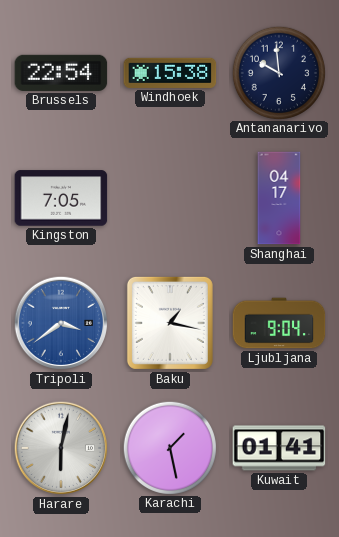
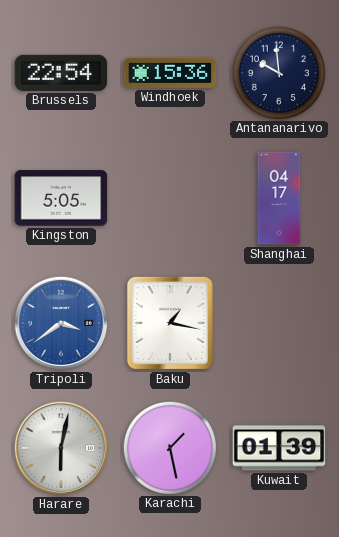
Windhoek: 15:38 -> 15:36
Kingston: 7:05 -> 5:05
Ljubljana: 9:04 -> none
Kuwait: 01:41 -> 01:39
